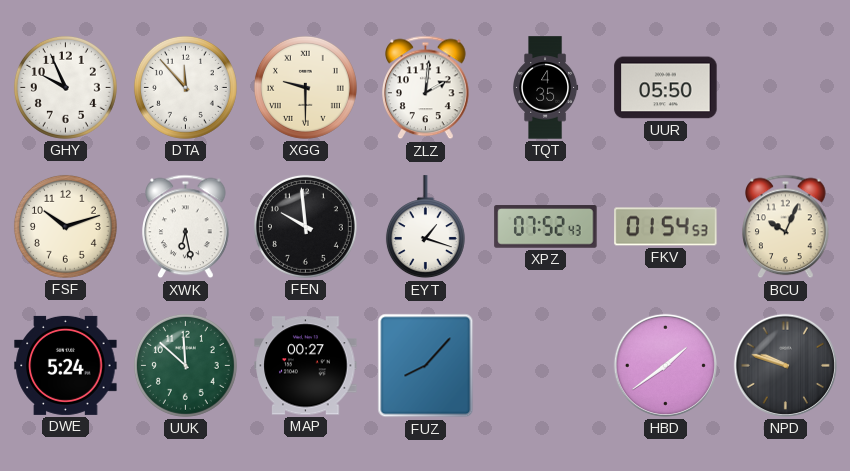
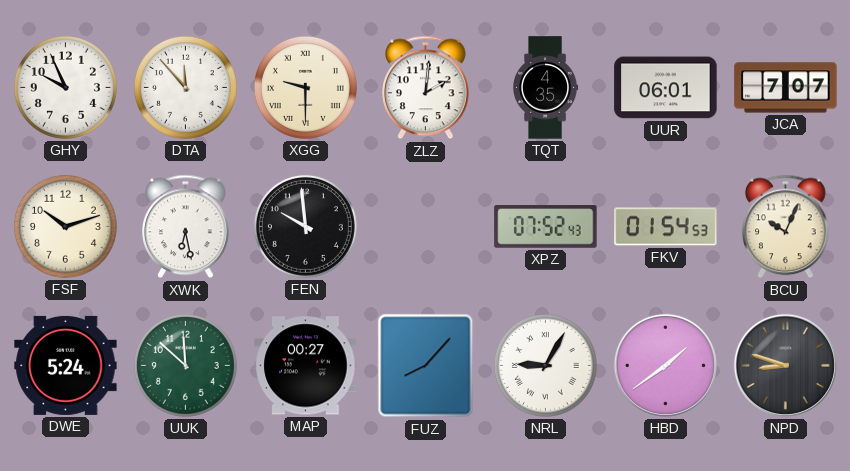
UUR: 05:50 -> 06:01
JCA: none -> 7:07
EYT: 1:18 -> none
NRL: none -> 9:05
NPD: 9:48 -> 8:48
